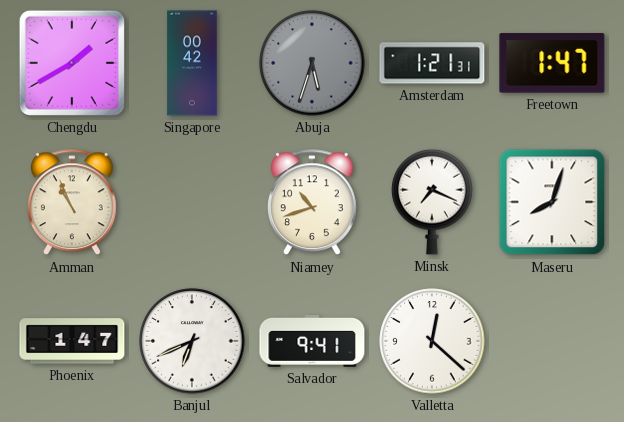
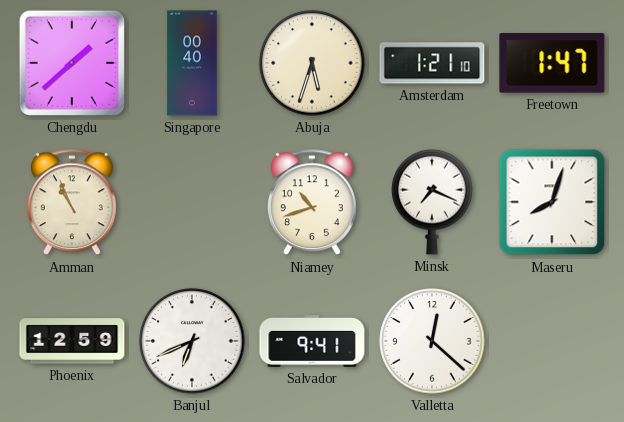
Chengdu: 1:40 -> 1:38
Singapore: 00:42 -> 00:40
Abuja dial: grey -> cream
Amsterdam: 1:21:31 -> 1:21:10
Phoenix: 1:47 -> 12:59
